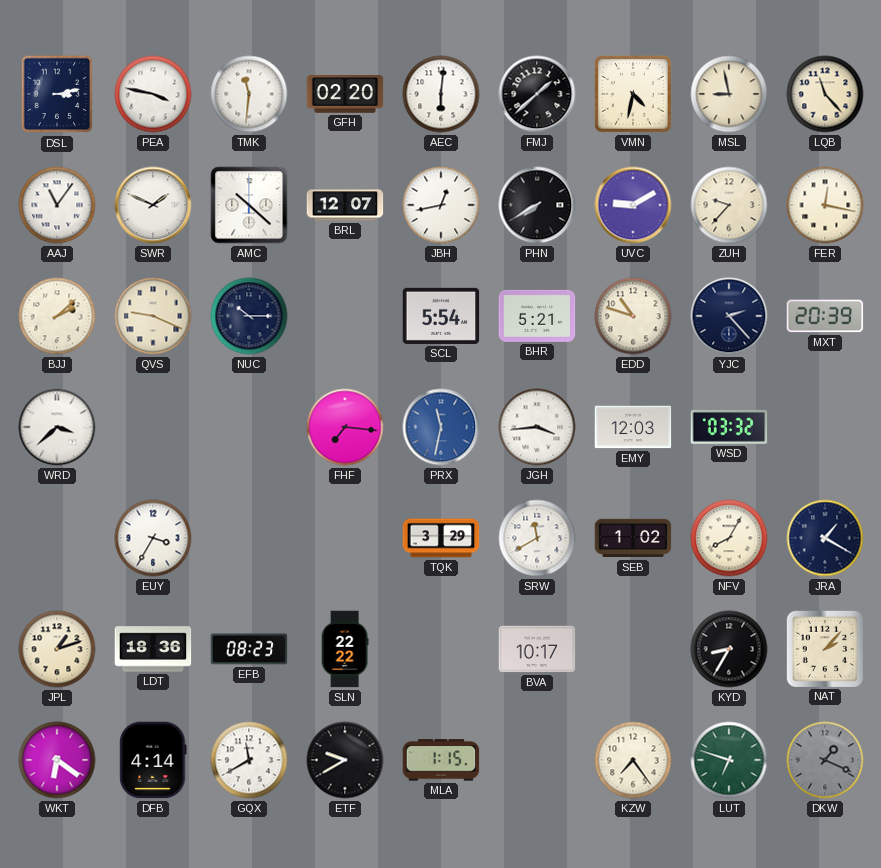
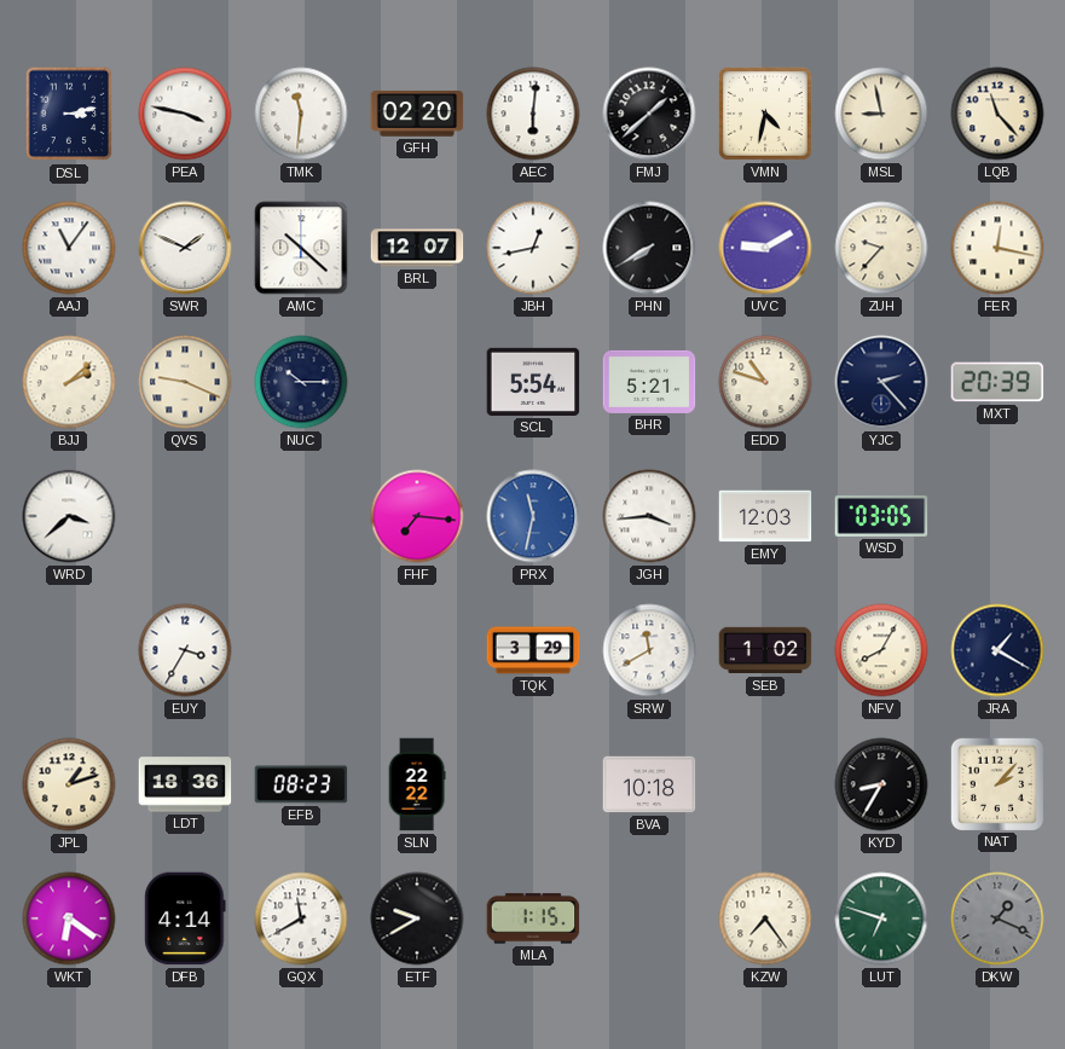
WSD: 03:32 -> 03:05
BVA: 10:17 -> 10:18
